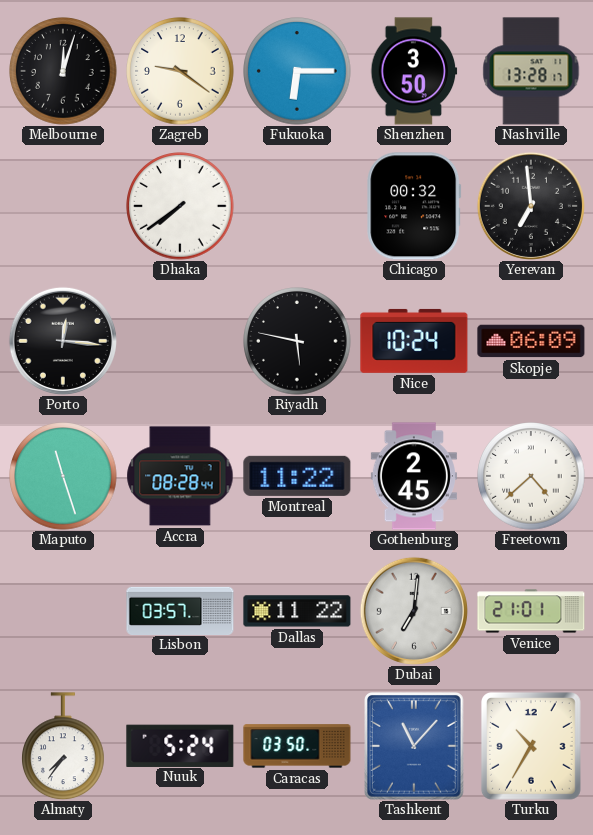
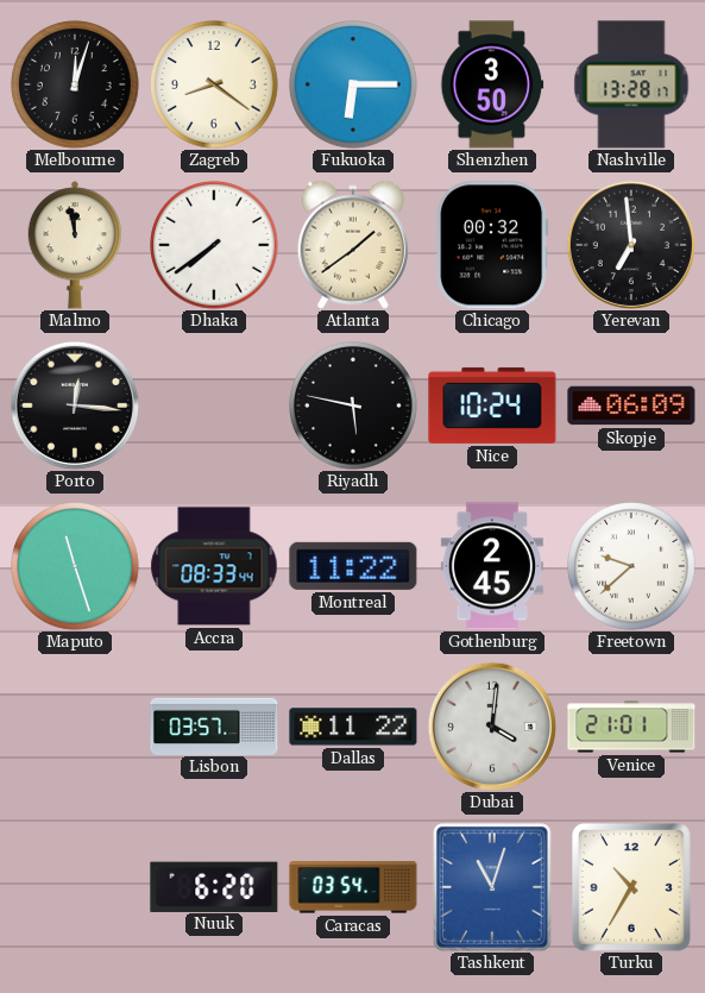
Zagreb: 9:21 -> 8:21
Malmo: none -> 11:58
Atlanta: none -> 1:39
Accra: 08:28 -> 08:33
Freetown: 4:38 -> 9:38
Dubai: 7:01 -> 4:01
Almaty: 7:36 -> none
Nuuk: 5:24 -> 6:20
Caracas: 03:50 -> 03:54
Tashkent: 11:07 -> 11:03
